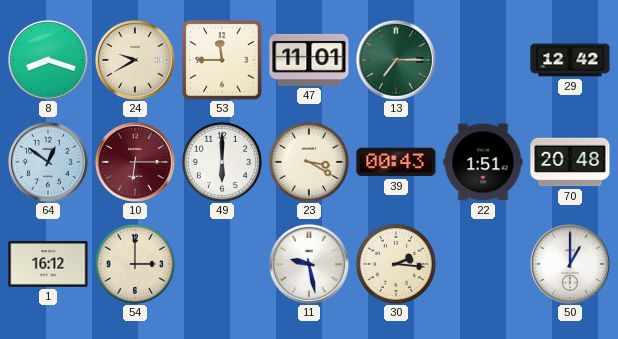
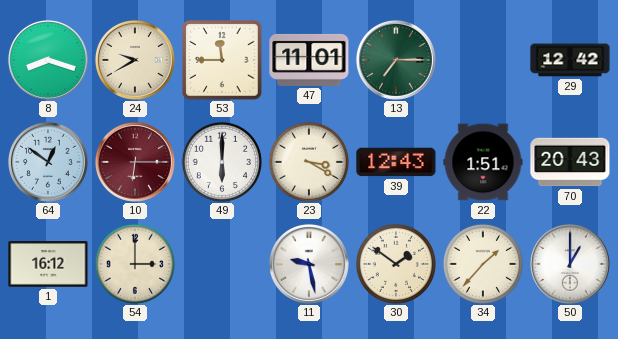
39: 00:43 -> 12:43
70: 20:48 -> 20:43
30: 2:16 -> 1:51
34: none -> 1:37
